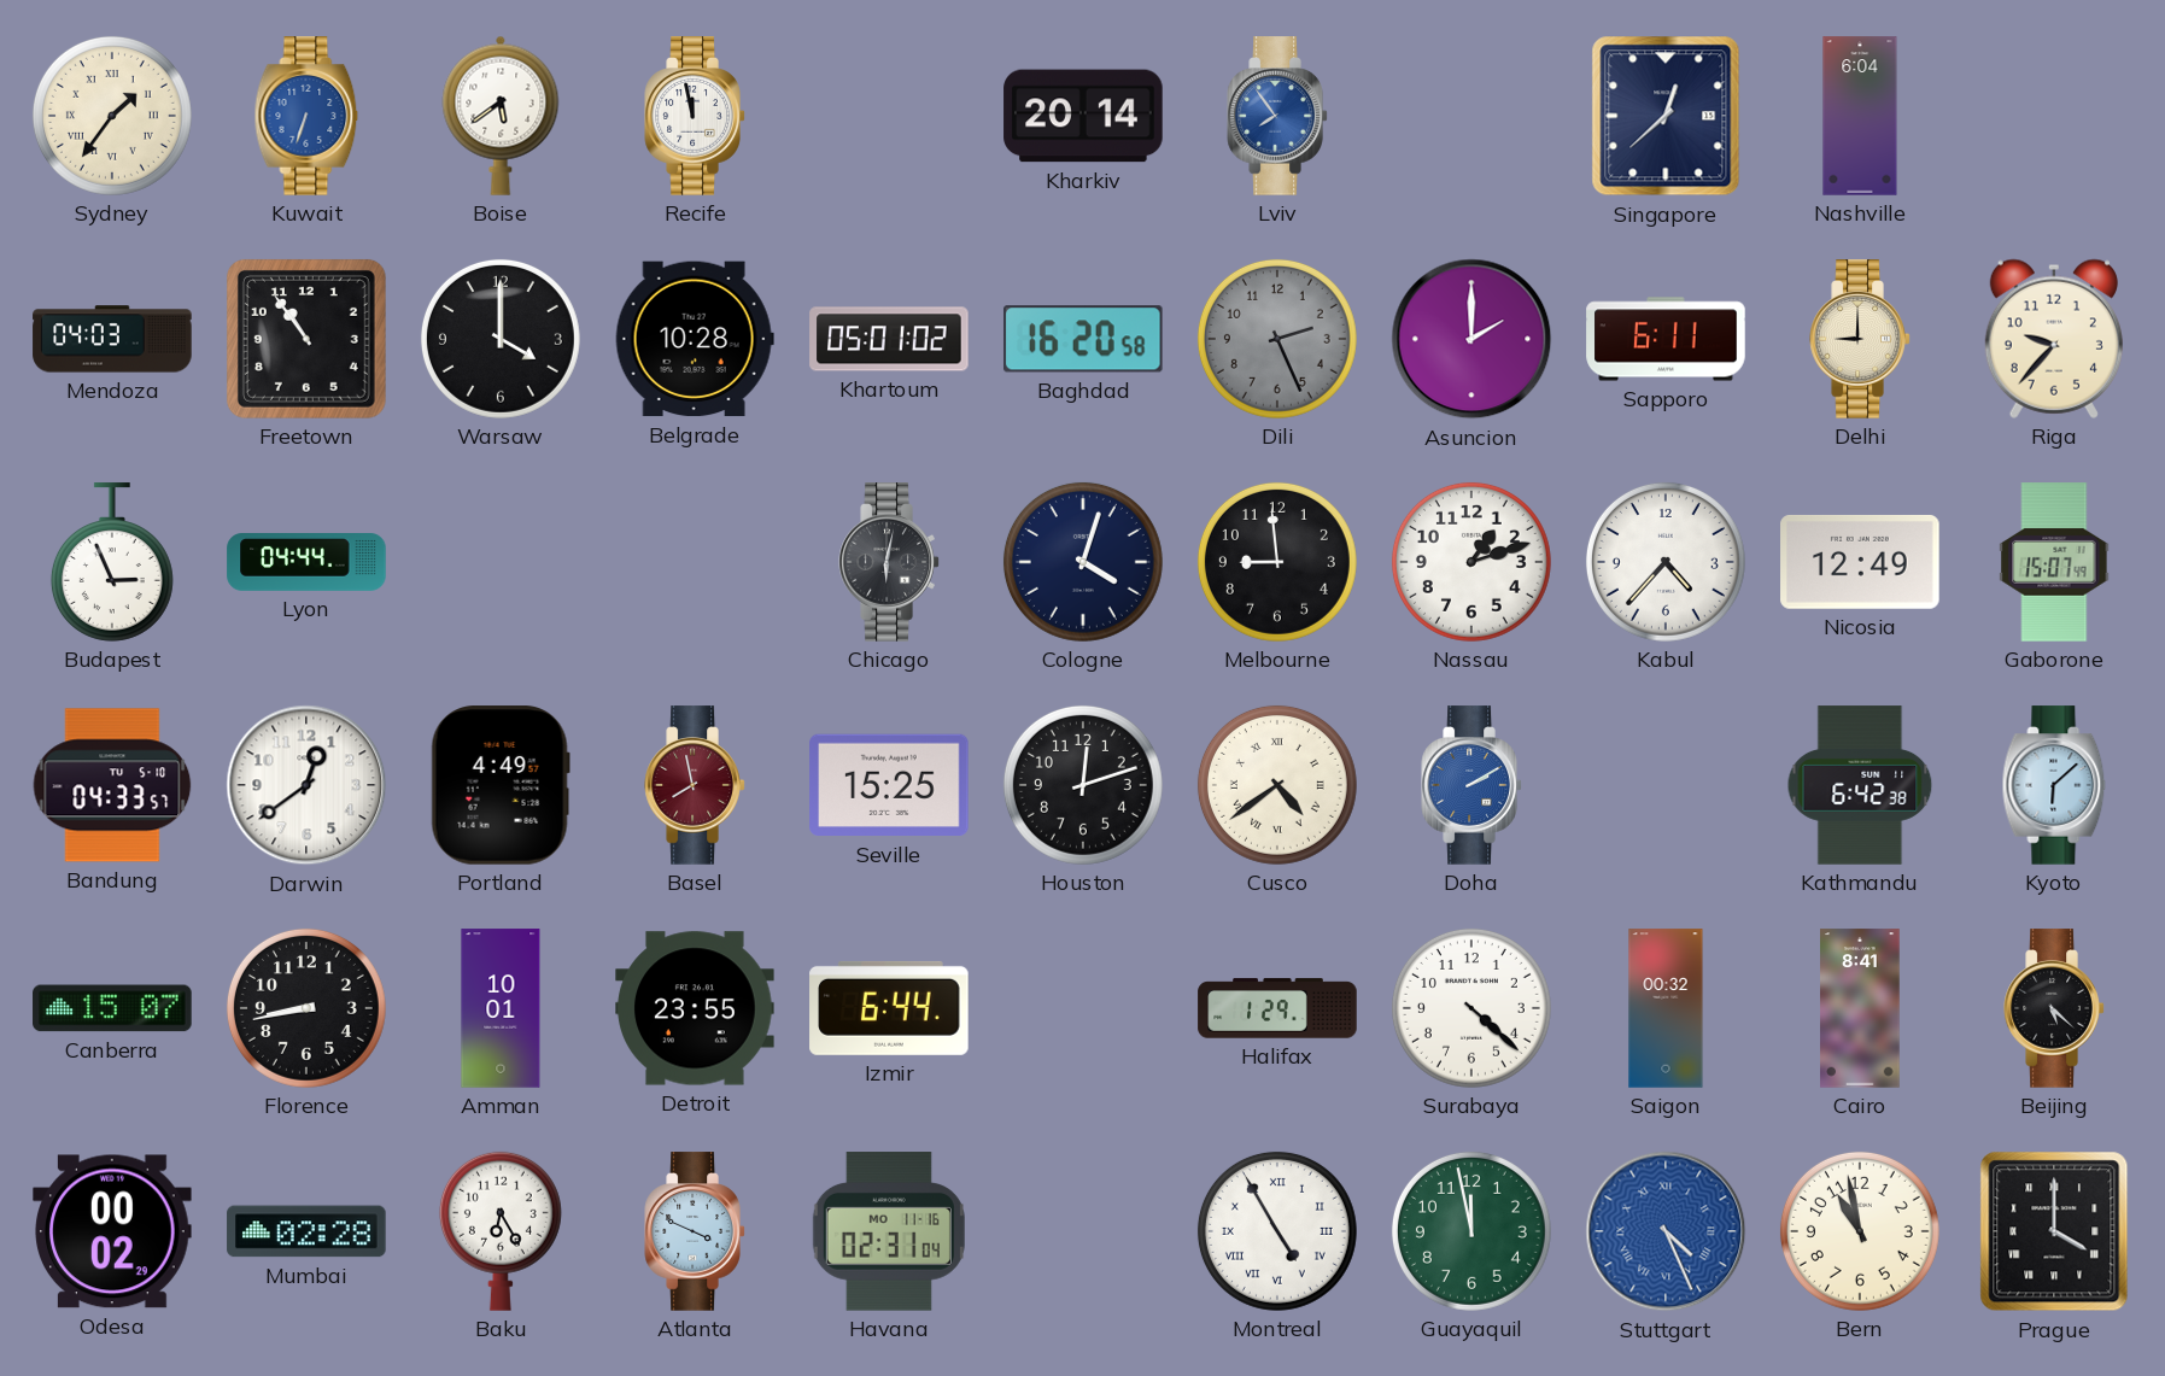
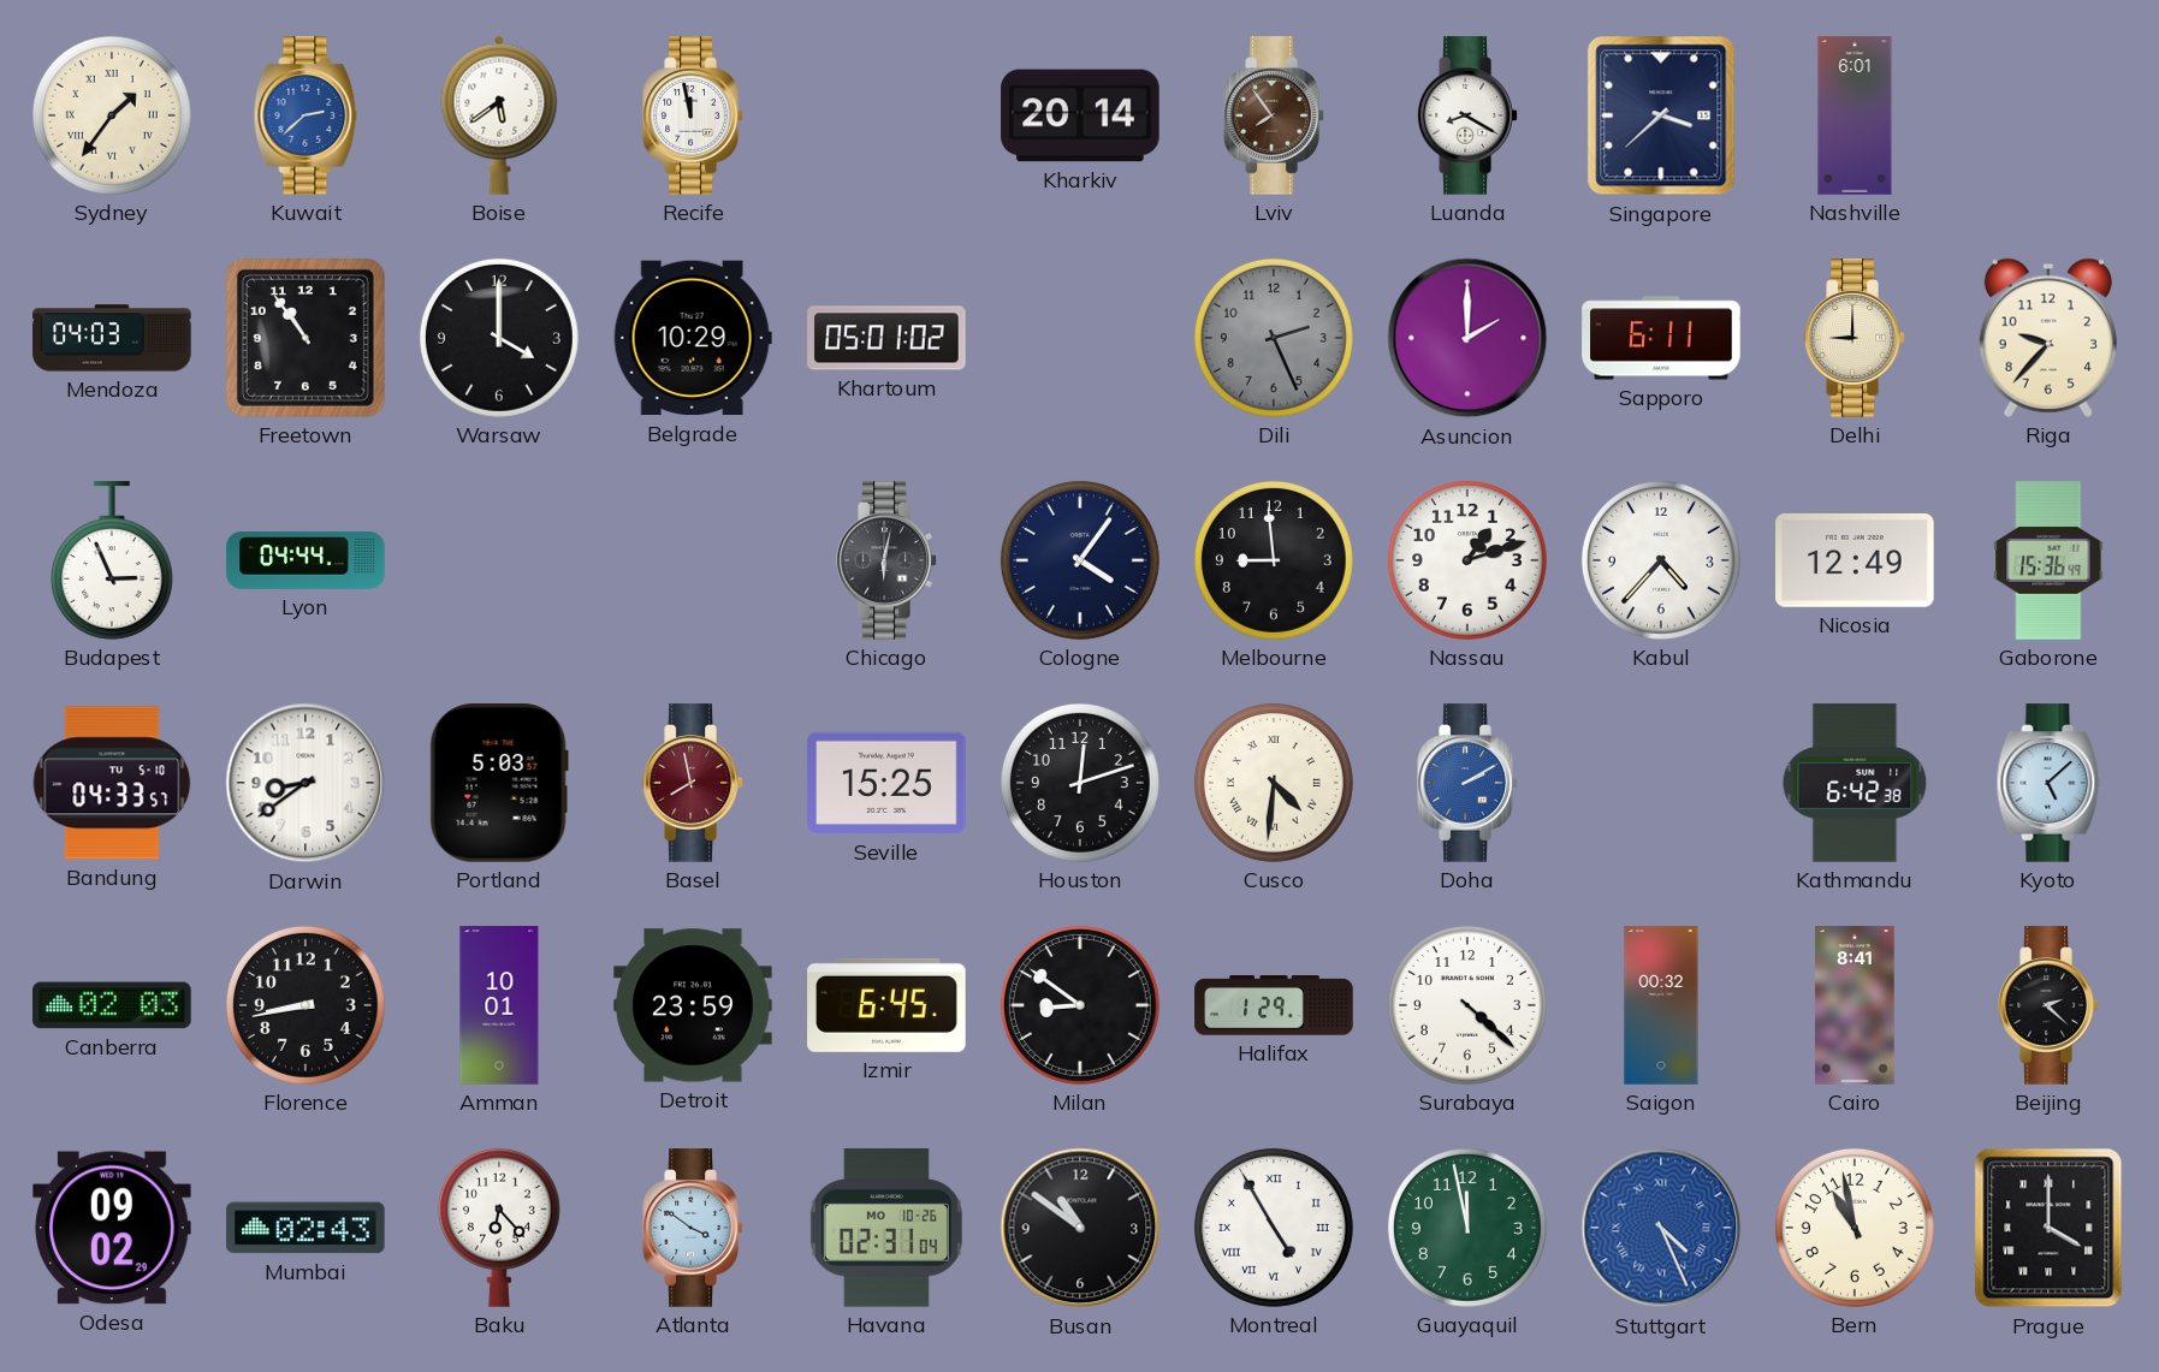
Kuwait: 6:33 -> 2:38
Lviv dial: blue -> brown
Luanda: none -> 8:20
Singapore: 12:38 -> 3:38
Nashville: 6:04 -> 6:01
Belgrade: 10:28 -> 10:29
Baghdad: 16:20 -> none
Cologne: 4:03 -> 4:06
Gaborone: 15:07 -> 15:36
Darwin: 12:39 -> 8:39
Portland: 4:49 -> 5:03
Cusco: 4:39 -> 4:31
Kyoto: 6:08 -> 5:08
Canberra: 15:07 -> 02:03
Detroit: 23:55 -> 23:59
Izmir: 6:44 -> 6:45
Milan: none -> 8:51
Beijing: 5:22 -> 2:22
Odesa: 00:02 -> 09:02
Mumbai: 02:28 -> 02:43
Baku: 6:25 -> 6:23
Atlanta: 3:49 -> 3:51
Havana date: MO 11-16 -> MO 10-26
Busan: none -> 10:51
